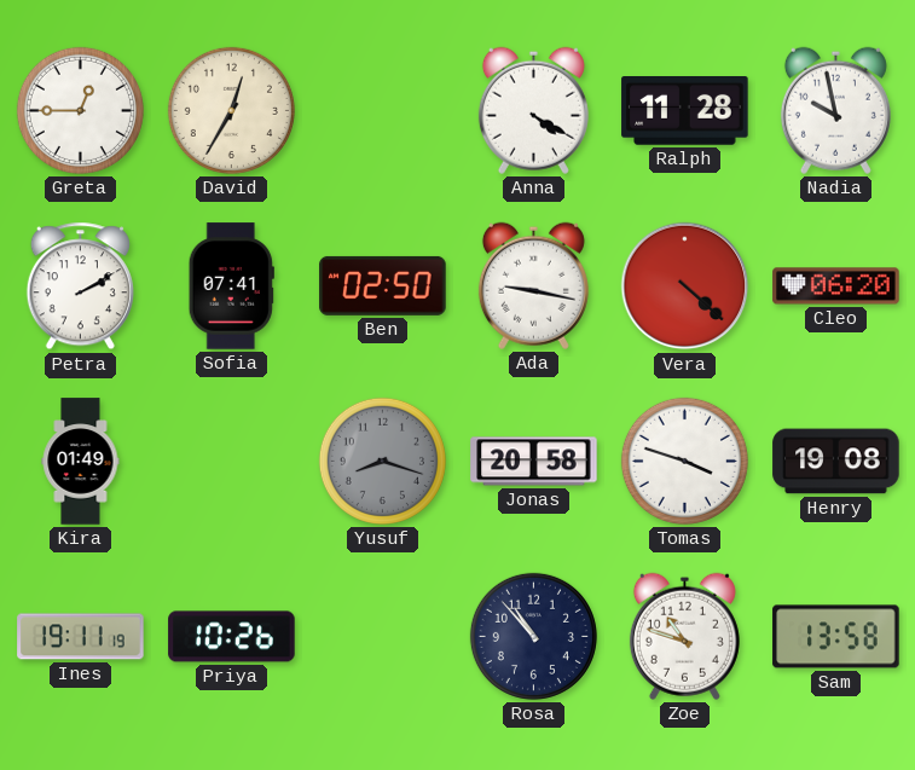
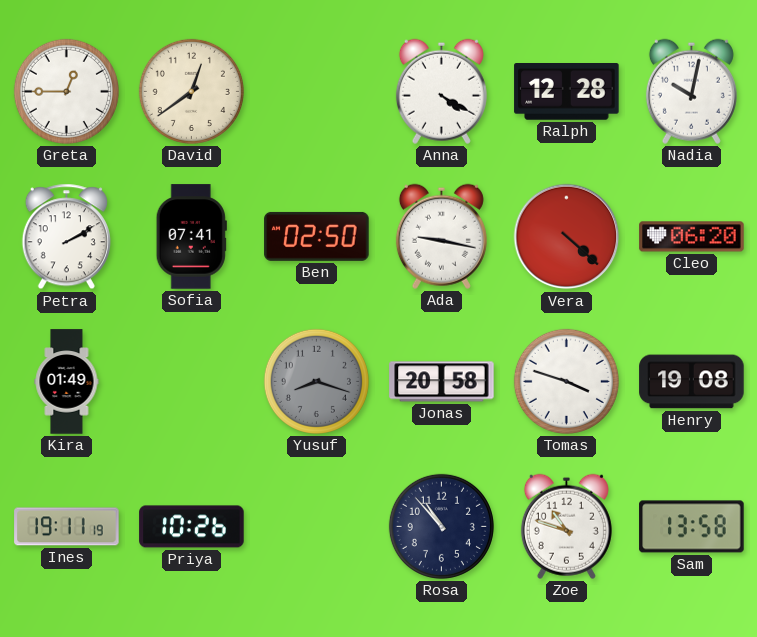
David: 12:35 -> 12:39
Ralph: 11:28 -> 12:28
Nadia: 9:58 -> 10:02
